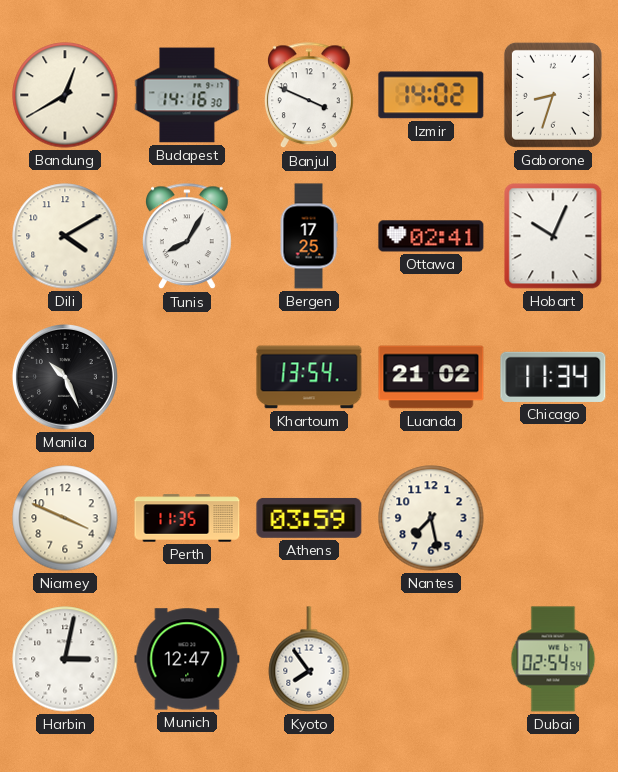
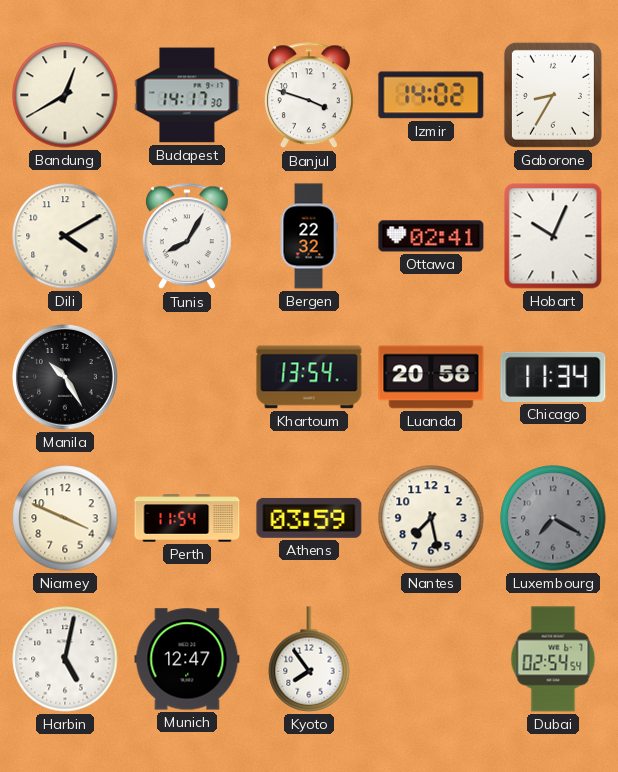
Budapest: 14:16 -> 14:17
Banjul: 3:49 -> 3:48
Gaborone: 8:33 -> 8:35
Bergen: 17:25 -> 22:32
Manila: 10:26 -> 10:25
Luanda: 21:02 -> 20:58
Perth: 11:35 -> 11:54
Luxembourg: none -> 7:20
Harbin: 3:02 -> 5:02
